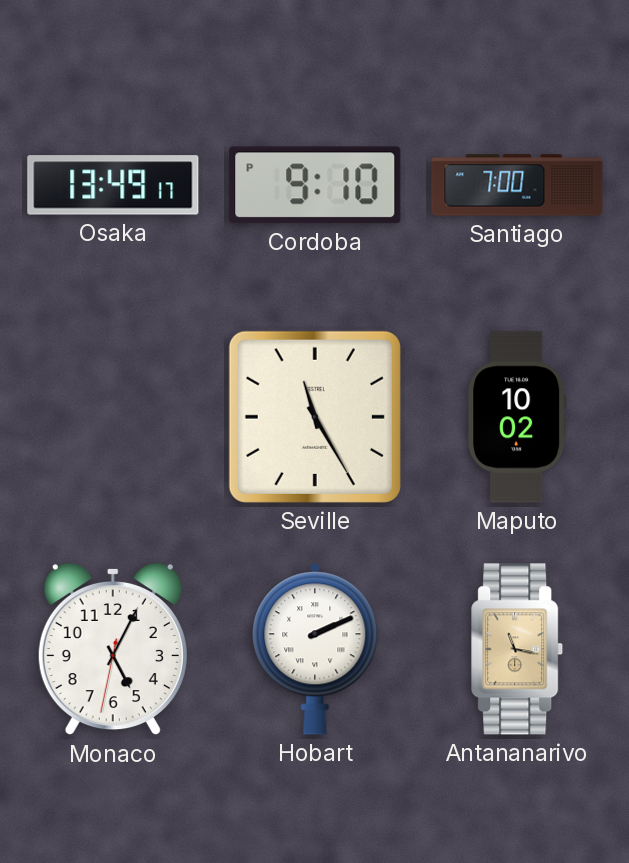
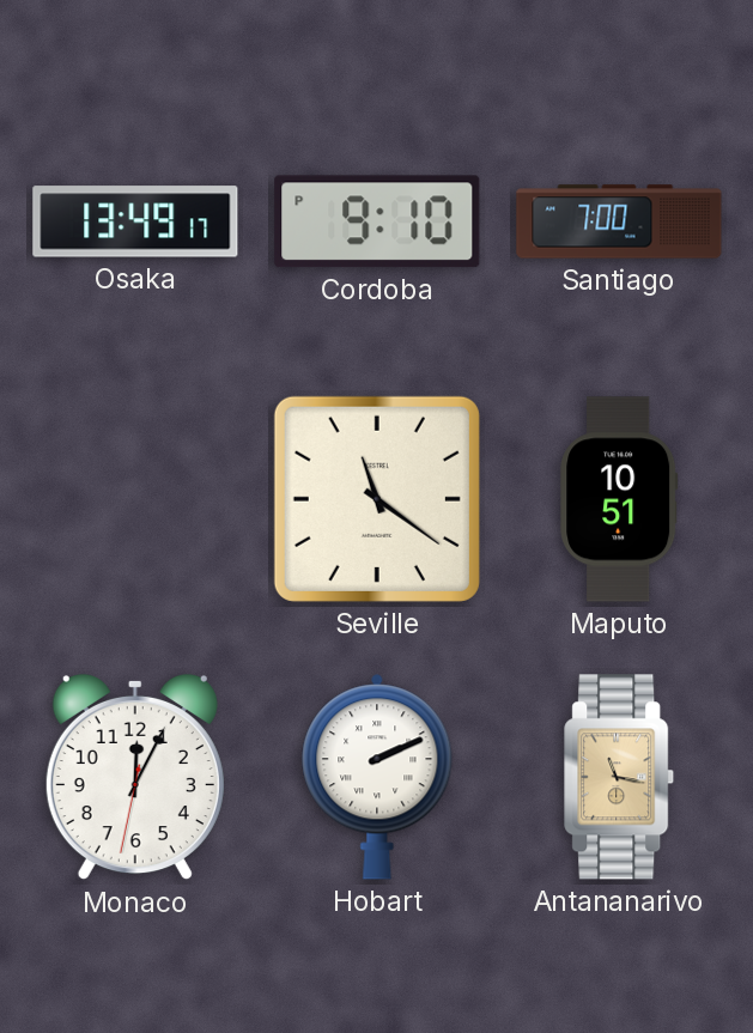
Seville: 11:25 -> 11:21
Maputo: 10:02 -> 10:51
Monaco: 5:04 -> 12:04
